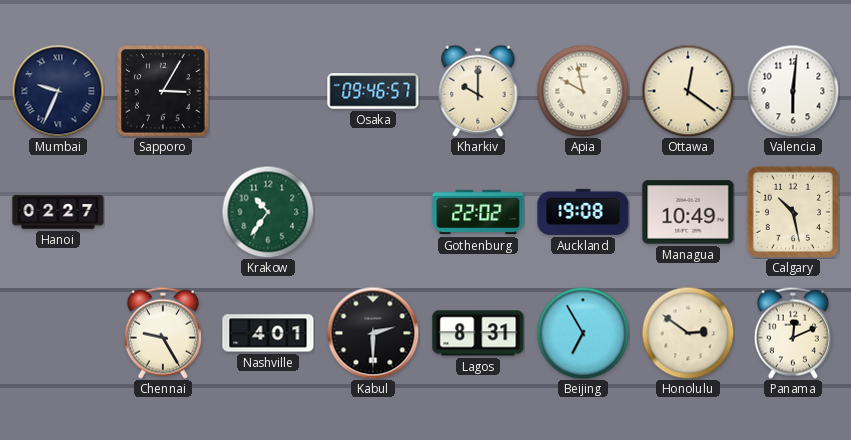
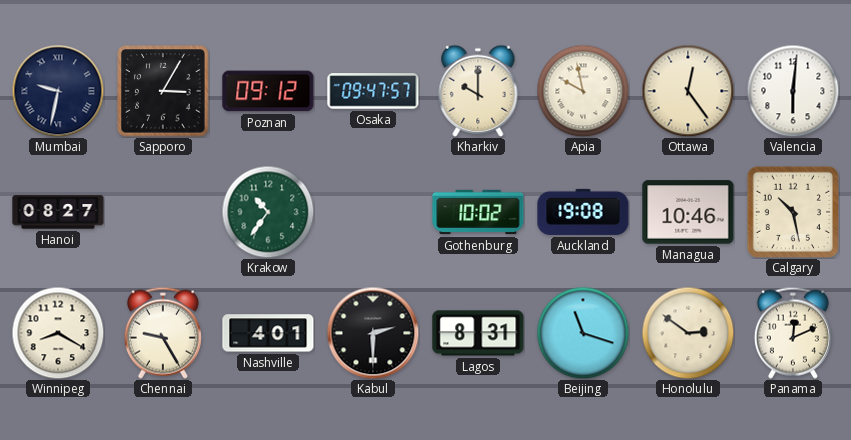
Mumbai: 9:34 -> 9:32
Poznan: none -> 09:12
Osaka: 09:46 -> 09:47
Ottawa: 12:21 -> 12:24
Hanoi: 02:27 -> 08:27
Gothenburg: 22:02 -> 10:02
Managua: 10:49 -> 10:46
Winnipeg: none -> 8:20
Beijing: 6:55 -> 11:18
